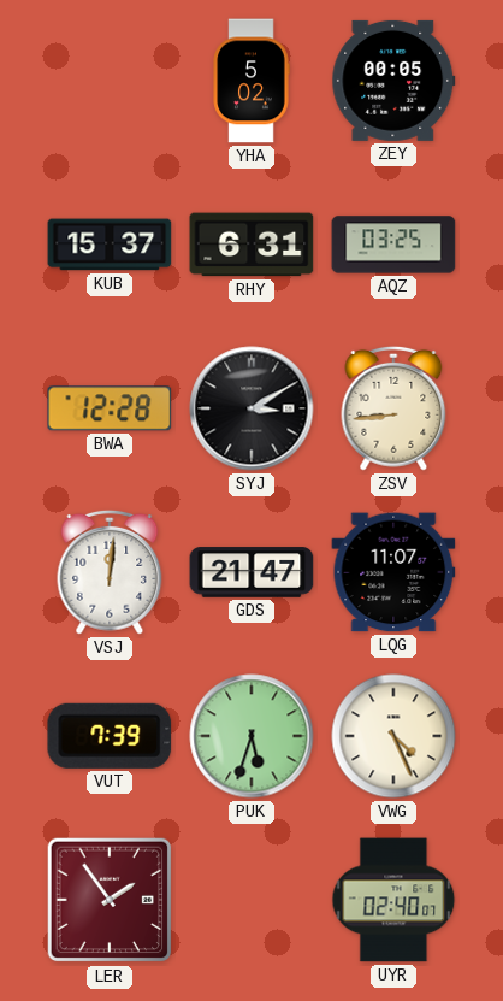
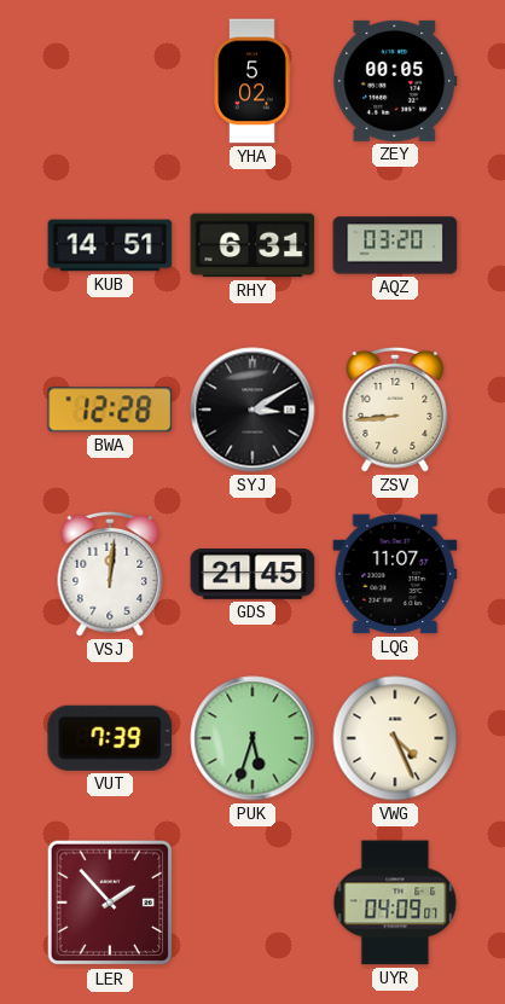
KUB: 15:37 -> 14:51
AQZ: 03:25 -> 03:20
GDS: 21:47 -> 21:45
LER: 1:54 -> 1:53
UYR: 02:40 -> 04:09
